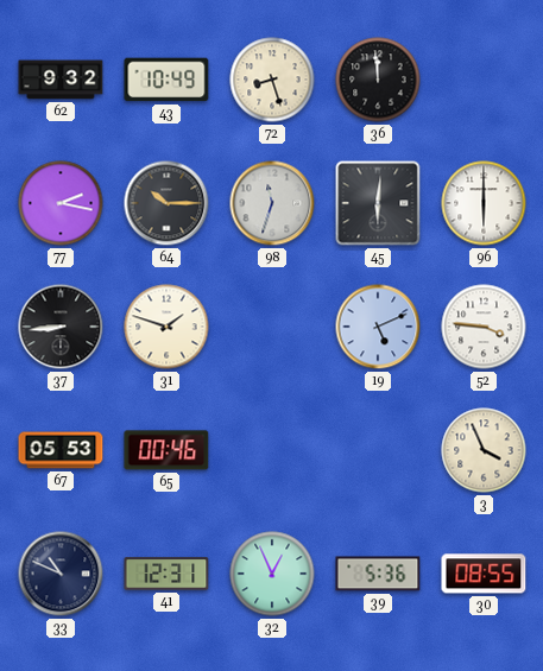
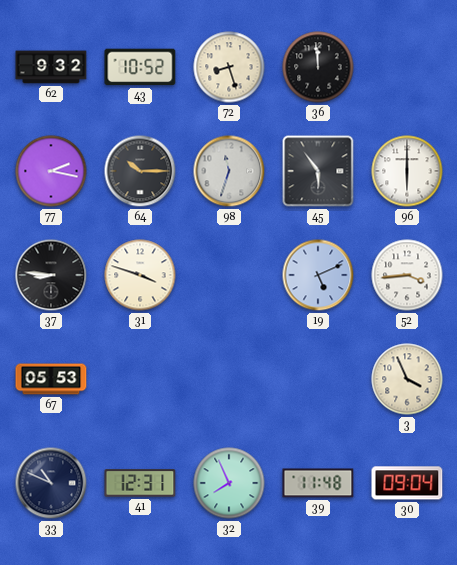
43: 10:49 -> 10:52
45: 6:01 -> 5:54
37: 8:44 -> 8:46
31: 1:48 -> 3:48
52: 3:46 -> 3:44
65: 00:46 -> none
32: 12:56 -> 7:56
39: 5:36 -> 11:48
30: 08:55 -> 09:04
